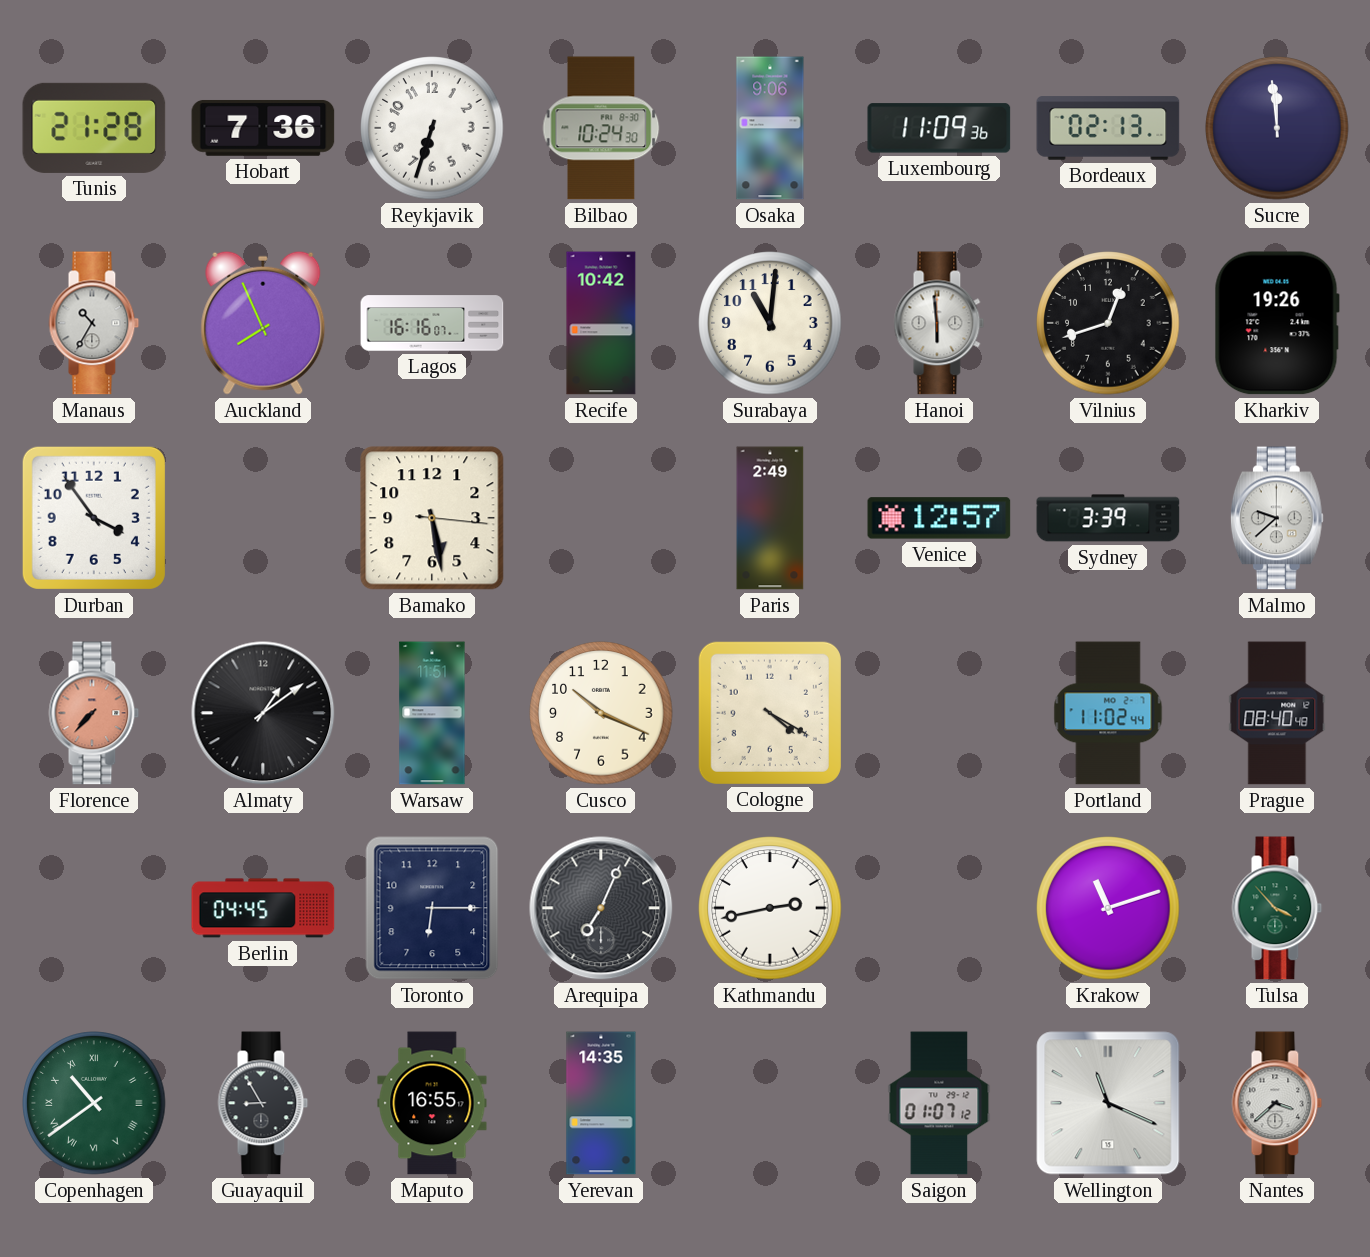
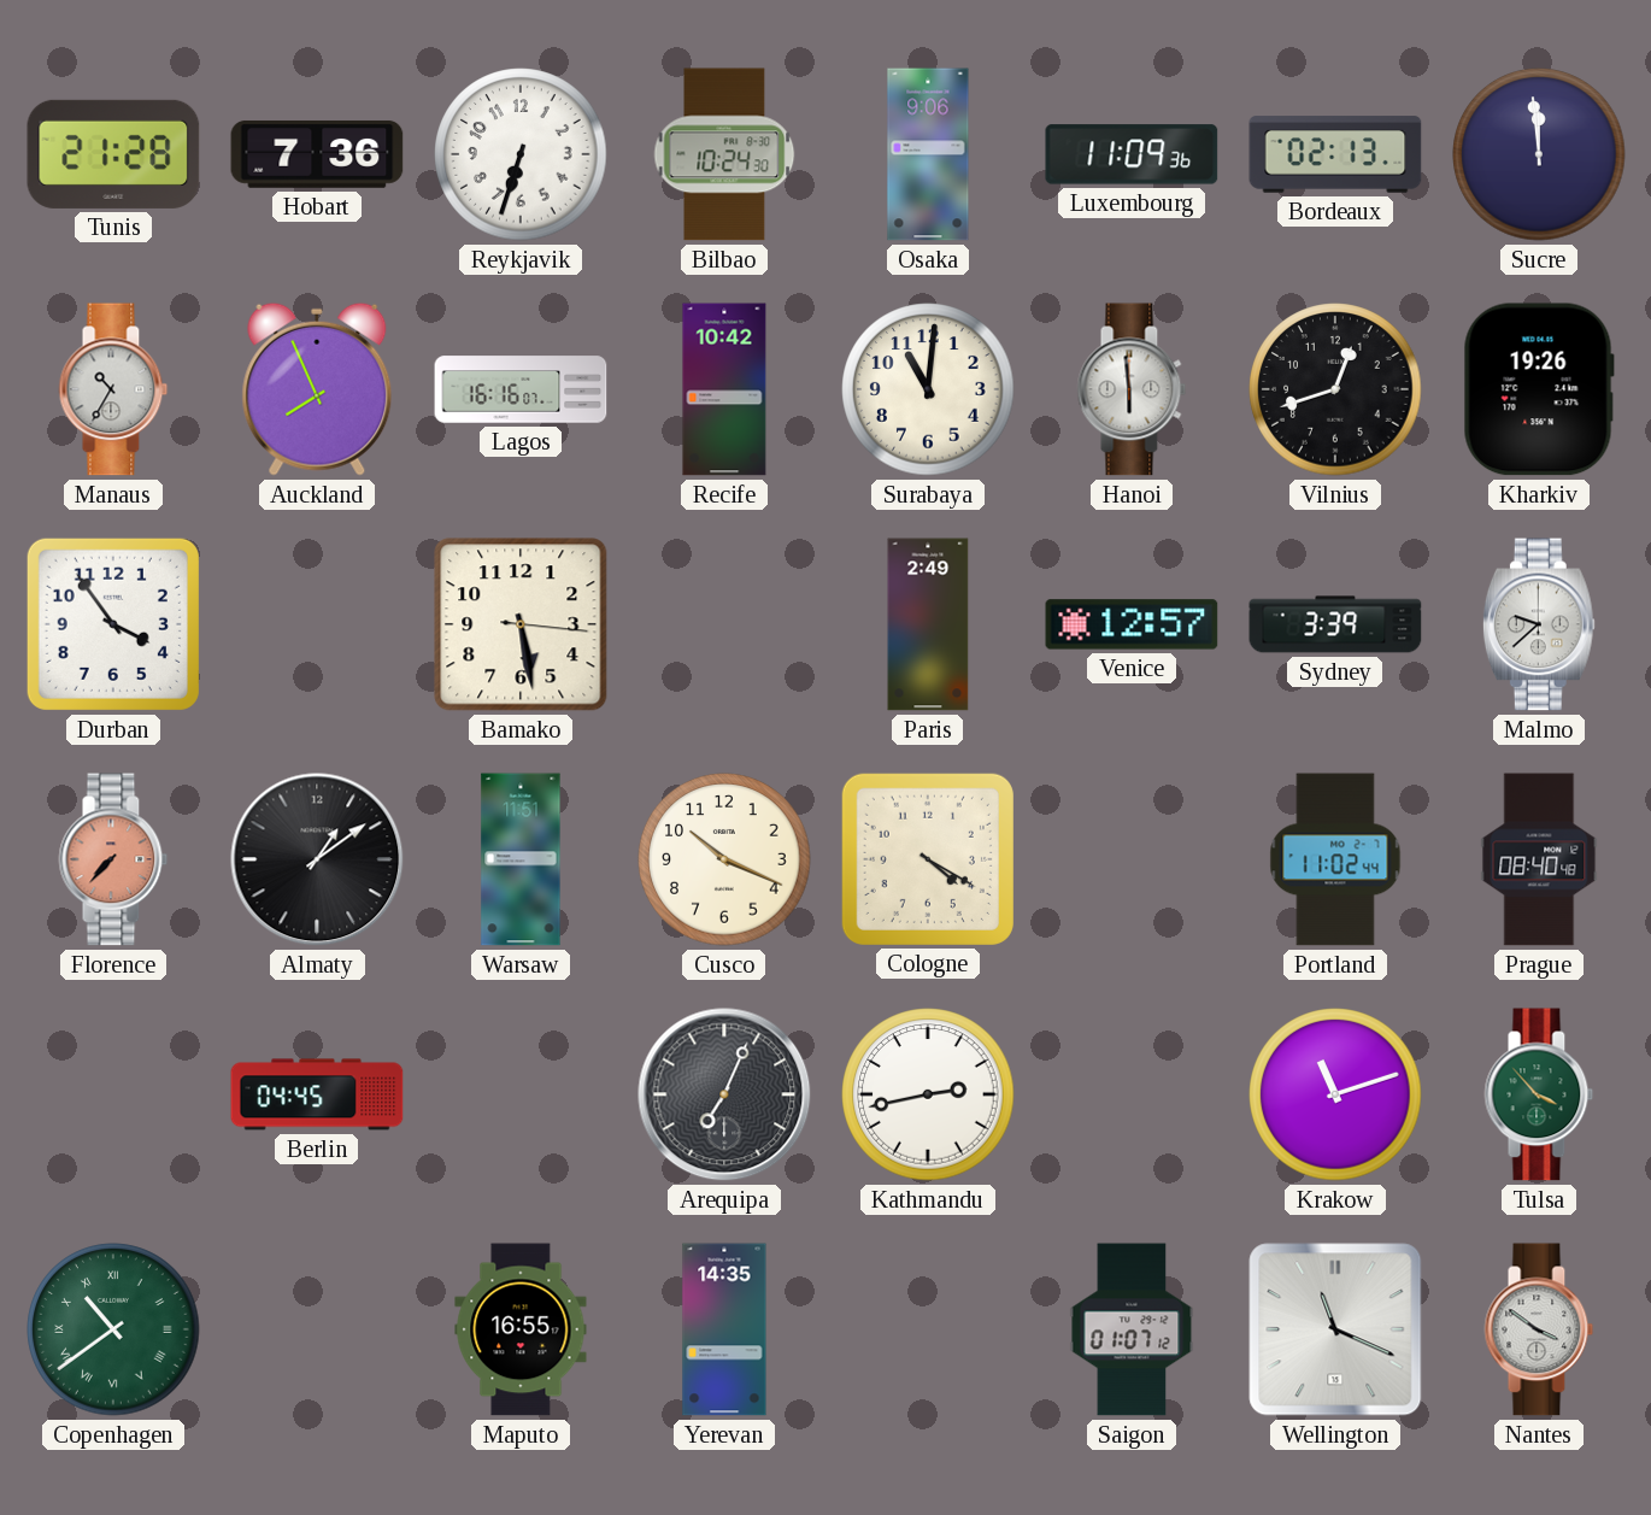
Toronto: 6:15 -> none
Guayaquil: 8:55 -> none
Nantes: 3:38 -> 3:51
